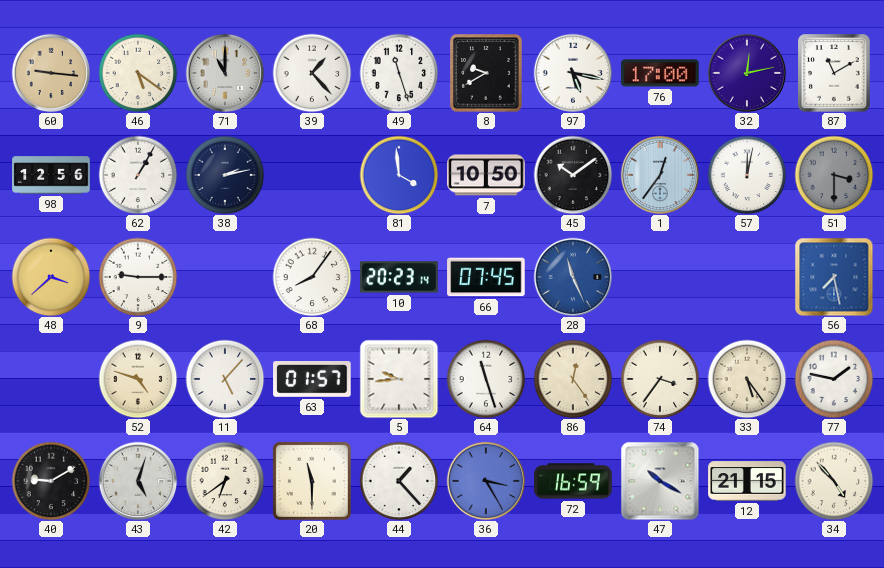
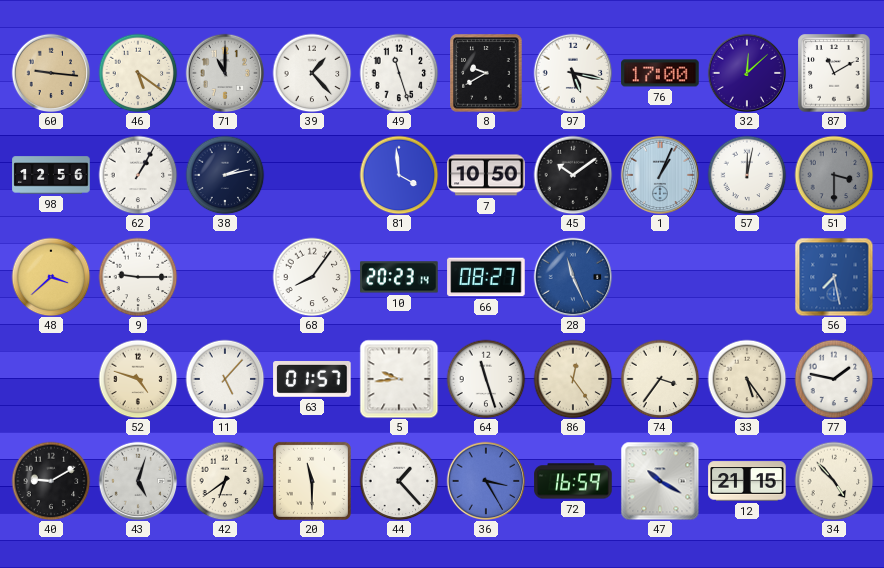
32: 12:13 -> 12:08
1: 12:36 -> 1:04
66: 07:45 -> 08:27
